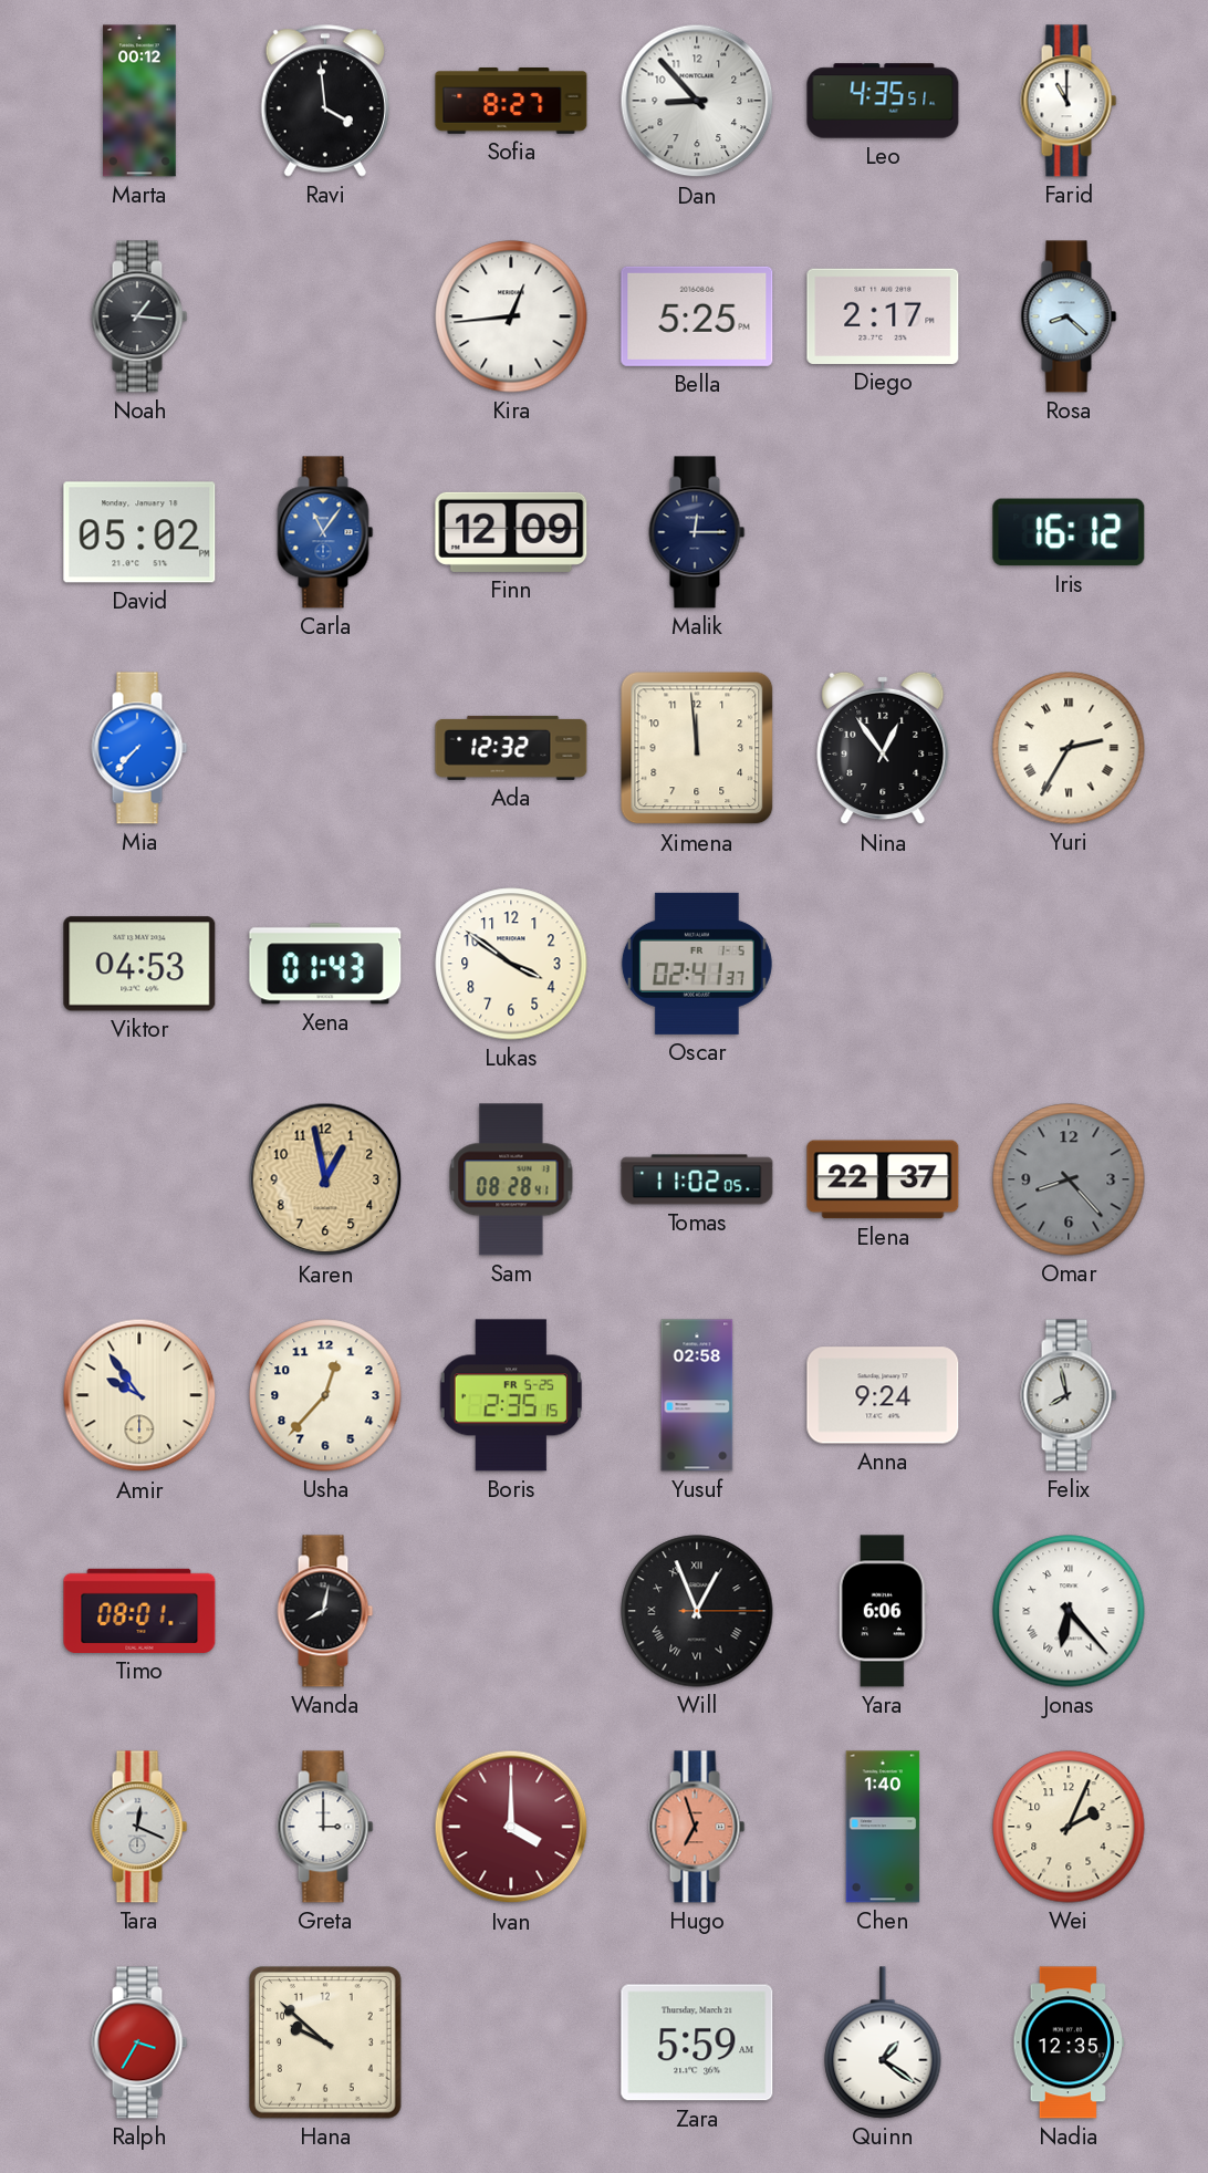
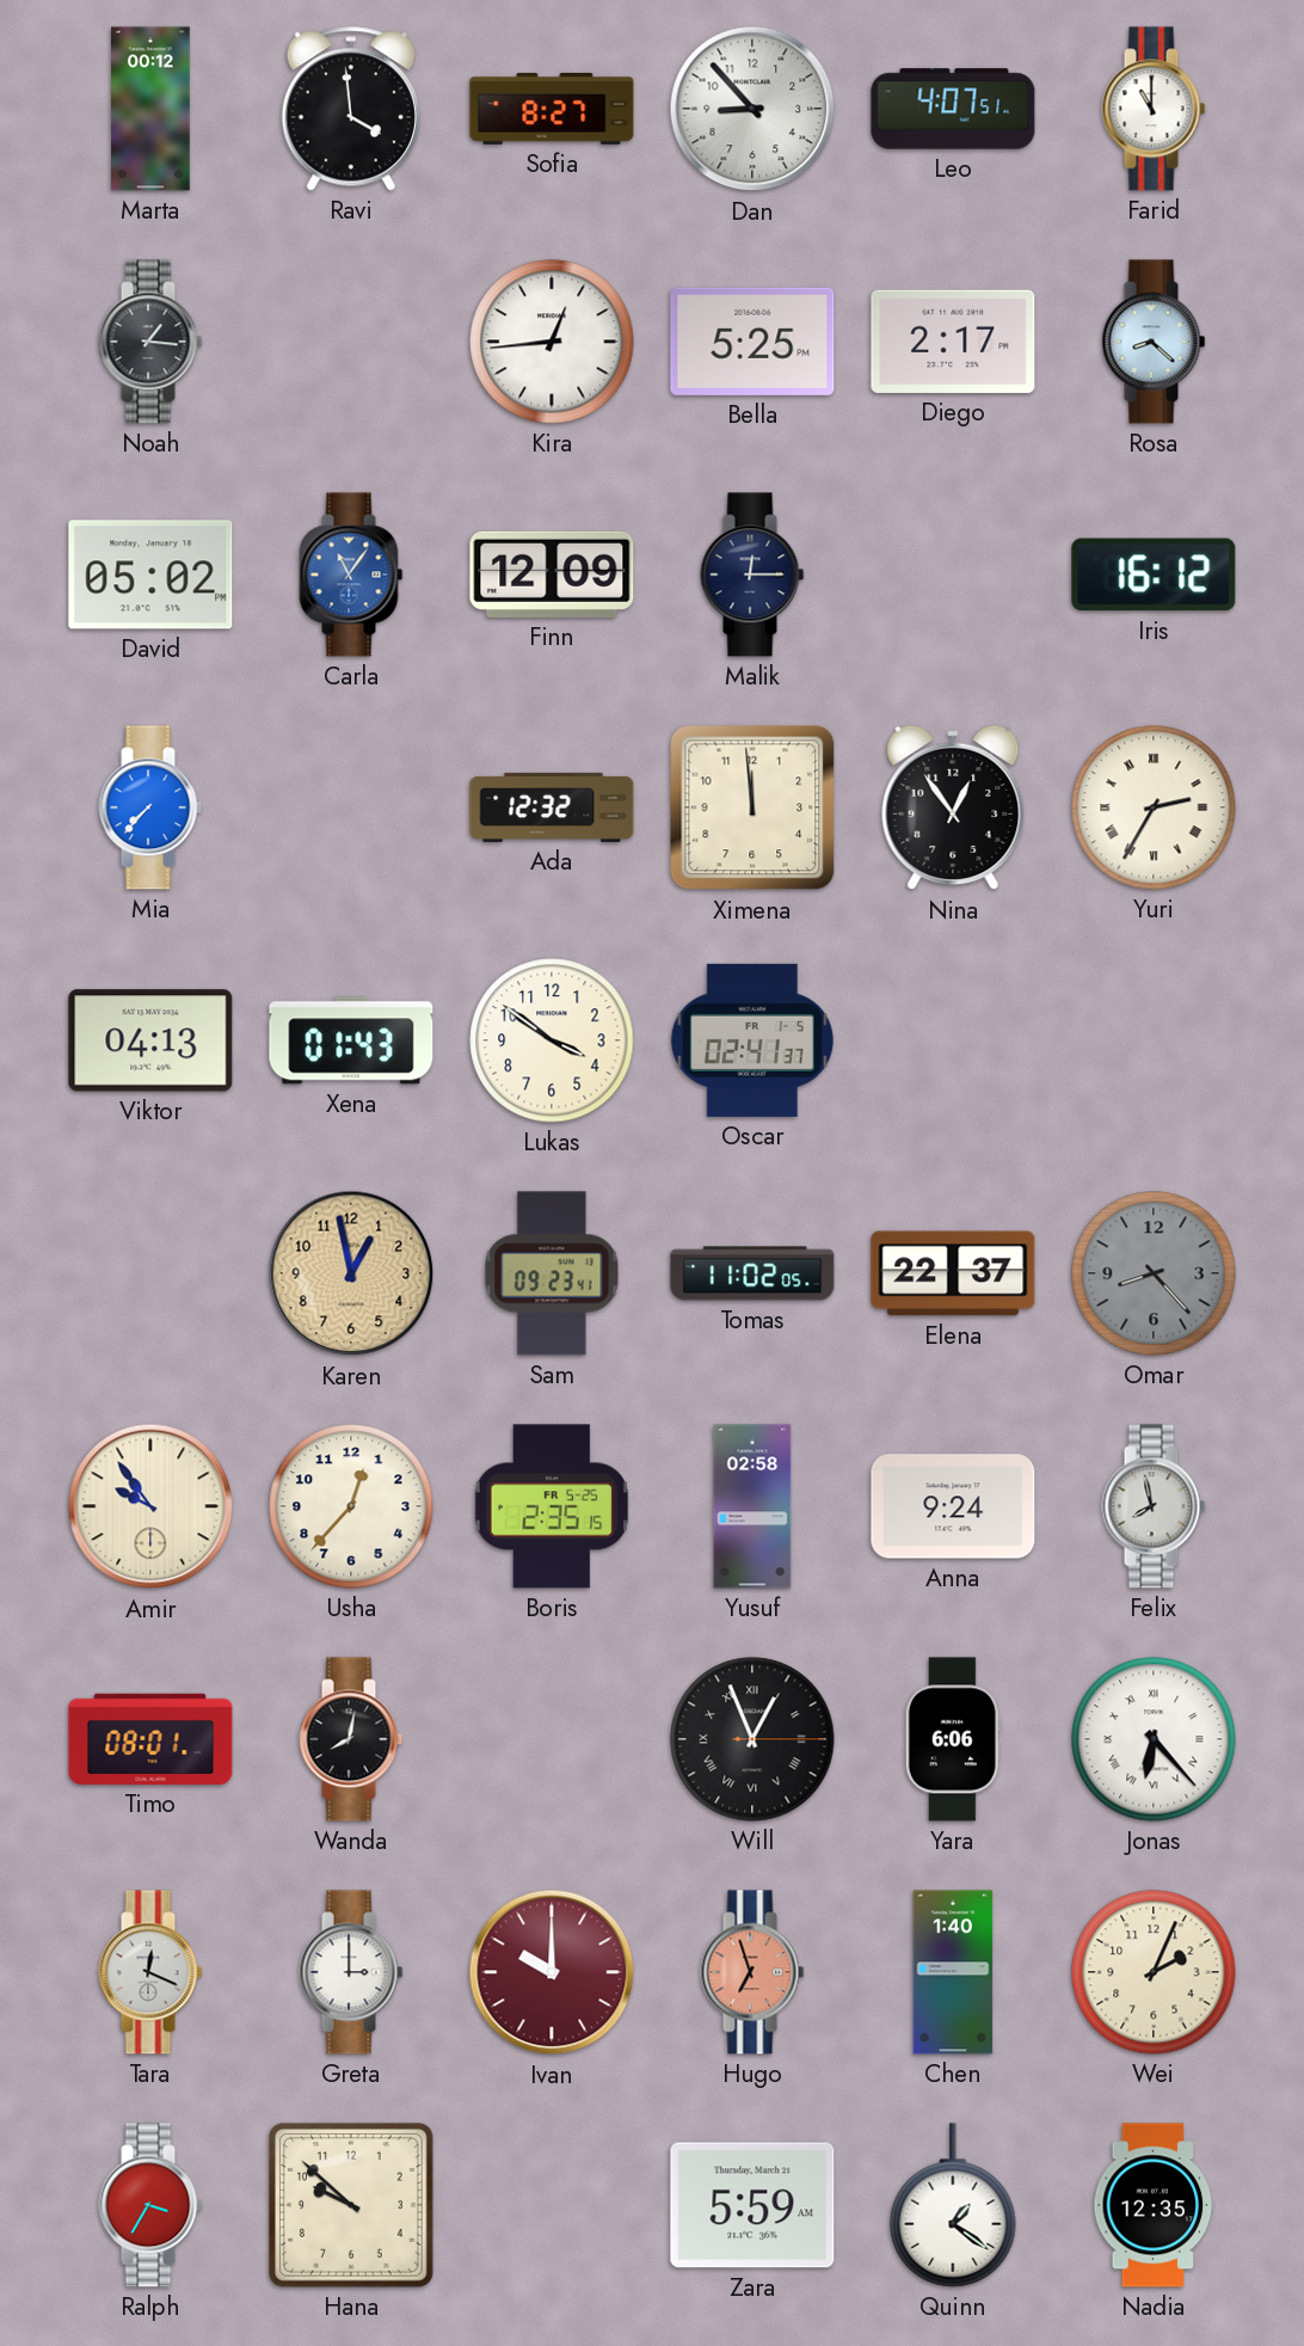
Leo: 4:35 -> 4:07
Viktor: 04:53 -> 04:13
Sam: 08:28 -> 09:23
Ivan: 4:00 -> 10:00
